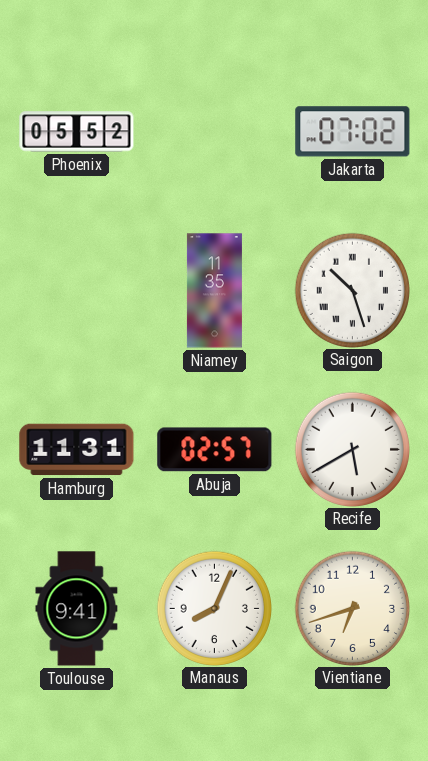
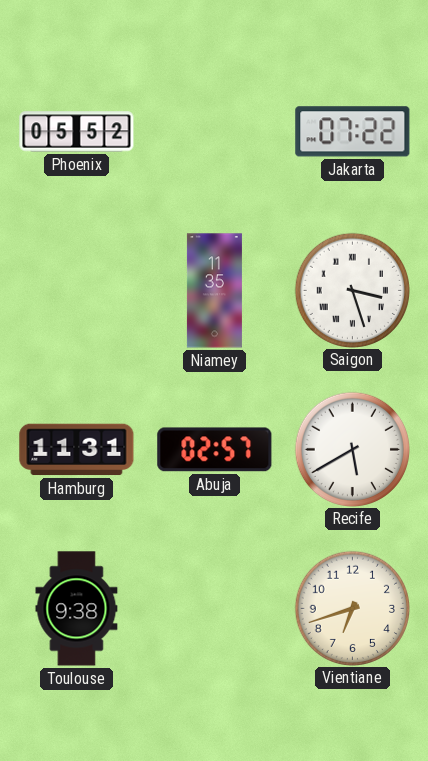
Jakarta: 07:02 -> 07:22
Saigon: 10:27 -> 3:27
Toulouse: 9:41 -> 9:38
Manaus: 8:04 -> none
